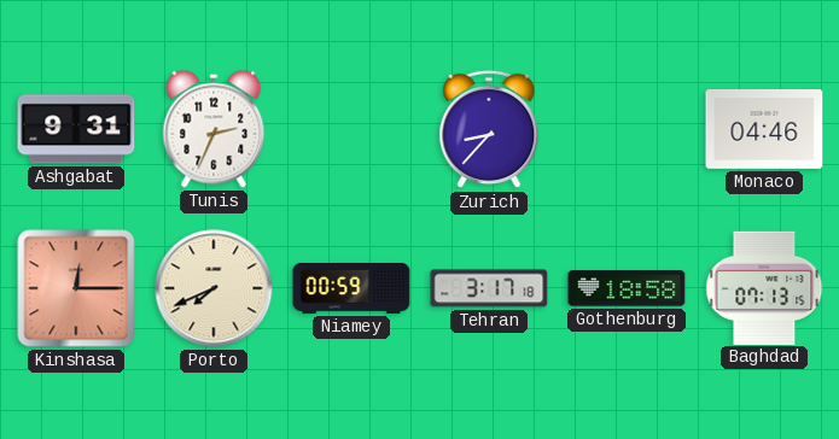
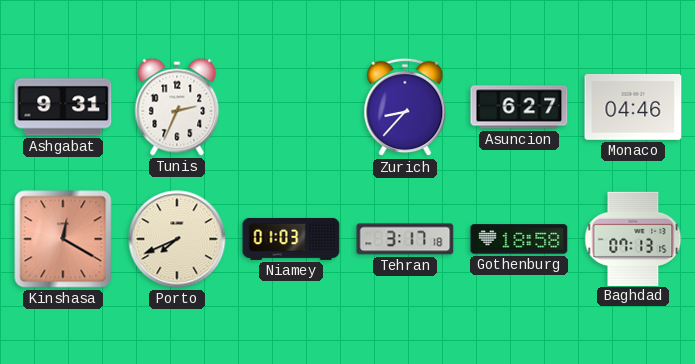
Asuncion: none -> 6:27
Kinshasa: 12:15 -> 12:20
Niamey: 00:59 -> 01:03
